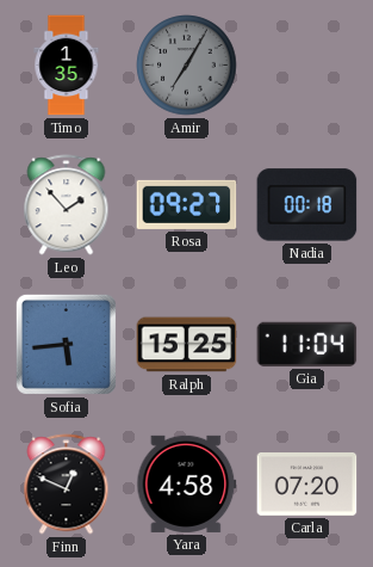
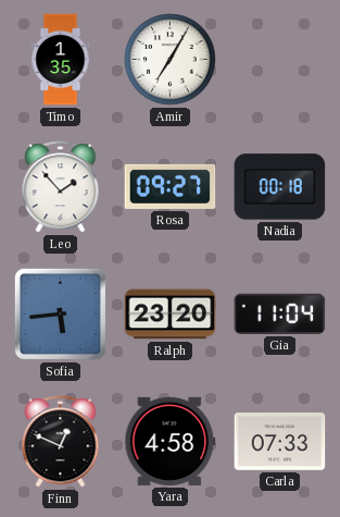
Amir dial: grey -> white
Ralph: 15:25 -> 23:20
Carla: 07:20 -> 07:33
